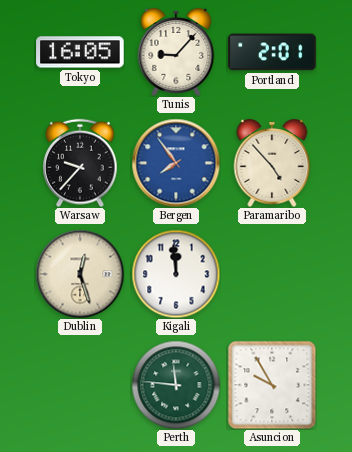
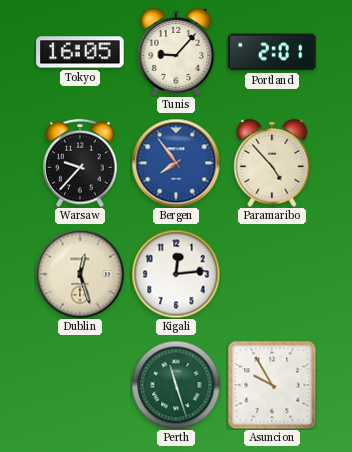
Kigali: 11:59 -> 12:14
Perth: 11:46 -> 11:27
